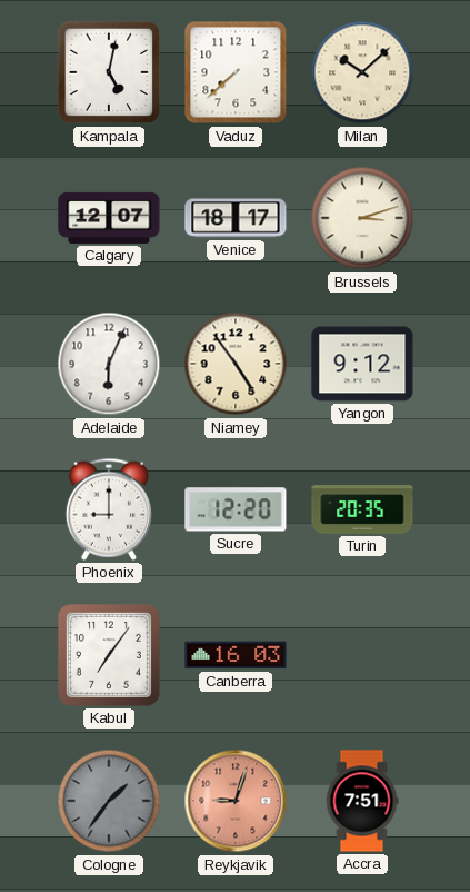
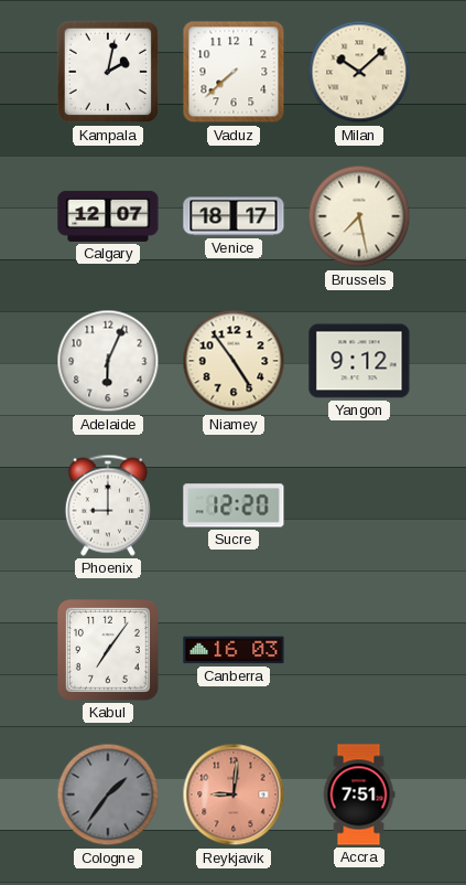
Kampala: 5:02 -> 2:02
Brussels: 3:12 -> 7:28
Turin: 20:35 -> none
Reykjavik: 9:03 -> 9:01
